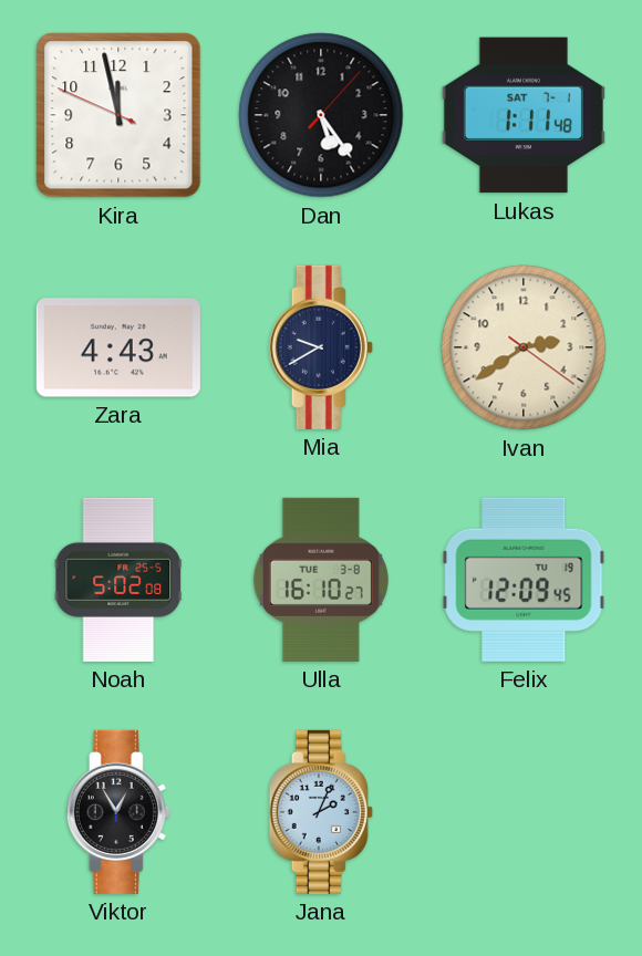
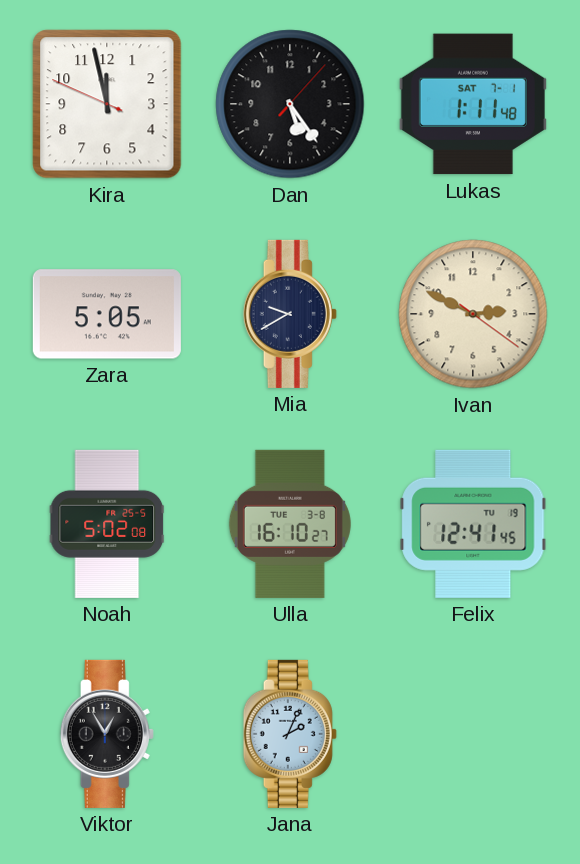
Zara: 4:43 -> 5:05
Ivan: 2:39 -> 2:49
Felix: 12:09 -> 12:41
